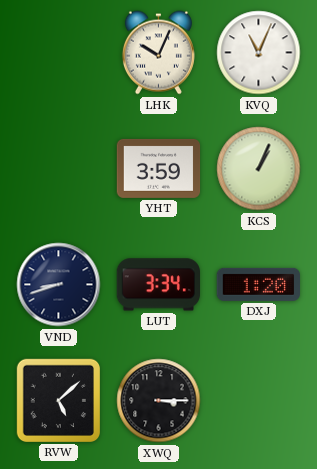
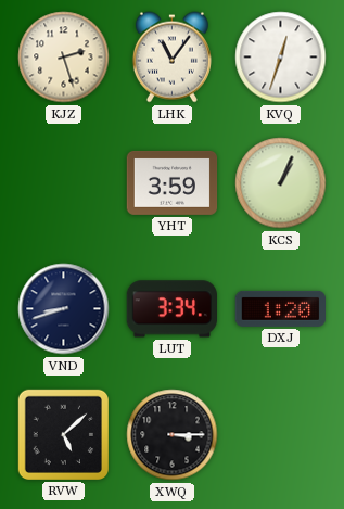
KJZ: none -> 2:27
LHK: 10:04 -> 11:06
KVQ: 11:04 -> 12:33
